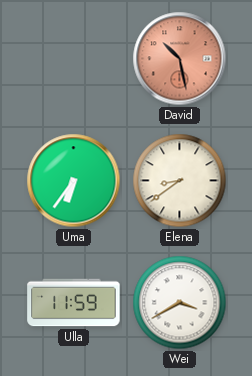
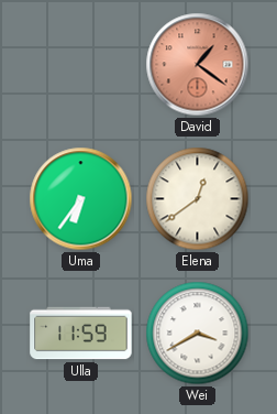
David: 10:28 -> 1:21
Elena: 8:39 -> 12:39
